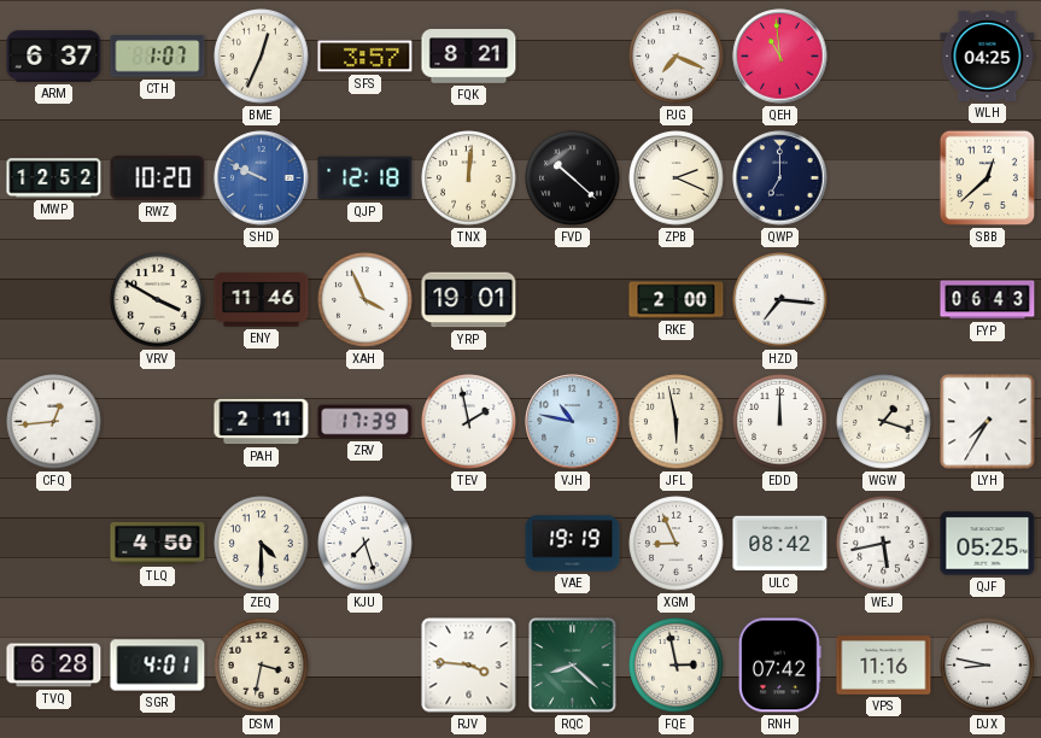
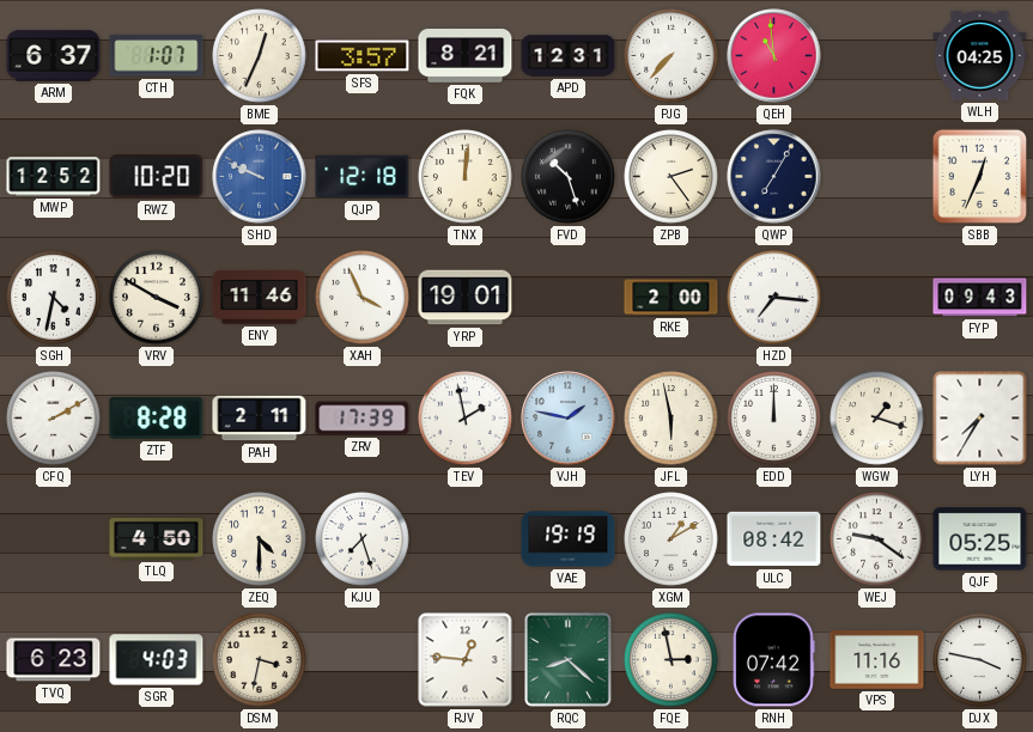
APD: none -> 12:31
PJG: 7:19 -> 7:37
FVD: 10:22 -> 10:27
ZPB: 2:19 -> 2:24
QWP: 7:00 -> 7:05
SBB: 12:38 -> 12:34
SGH: none -> 4:32
FYP: 06:43 -> 09:43
CFQ: 12:44 -> 2:10
ZTF: none -> 8:28
VJH: 10:47 -> 1:47
XGM: 8:56 -> 1:10
WEJ: 5:43 -> 9:21
TVQ: 6:28 -> 6:23
SGR: 4:01 -> 4:03
RJV: 3:46 -> 12:46
DJX: 8:47 -> 3:47
